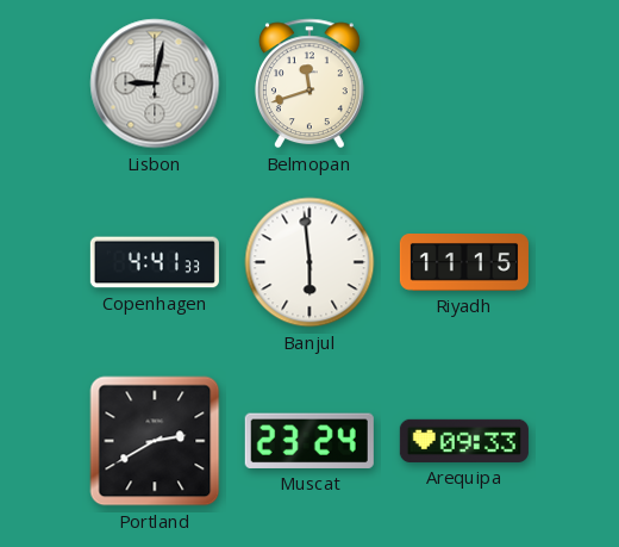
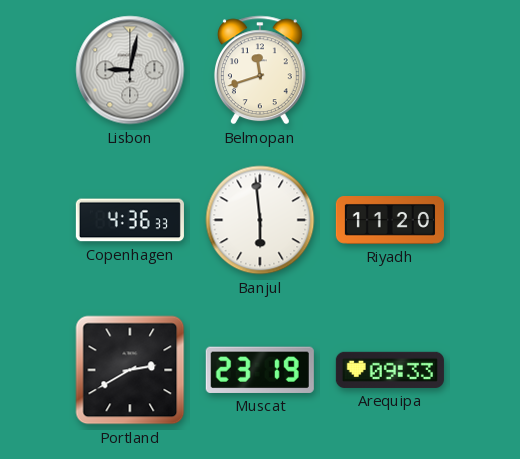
Copenhagen: 4:41 -> 4:36
Riyadh: 11:15 -> 11:20
Muscat: 23:24 -> 23:19
